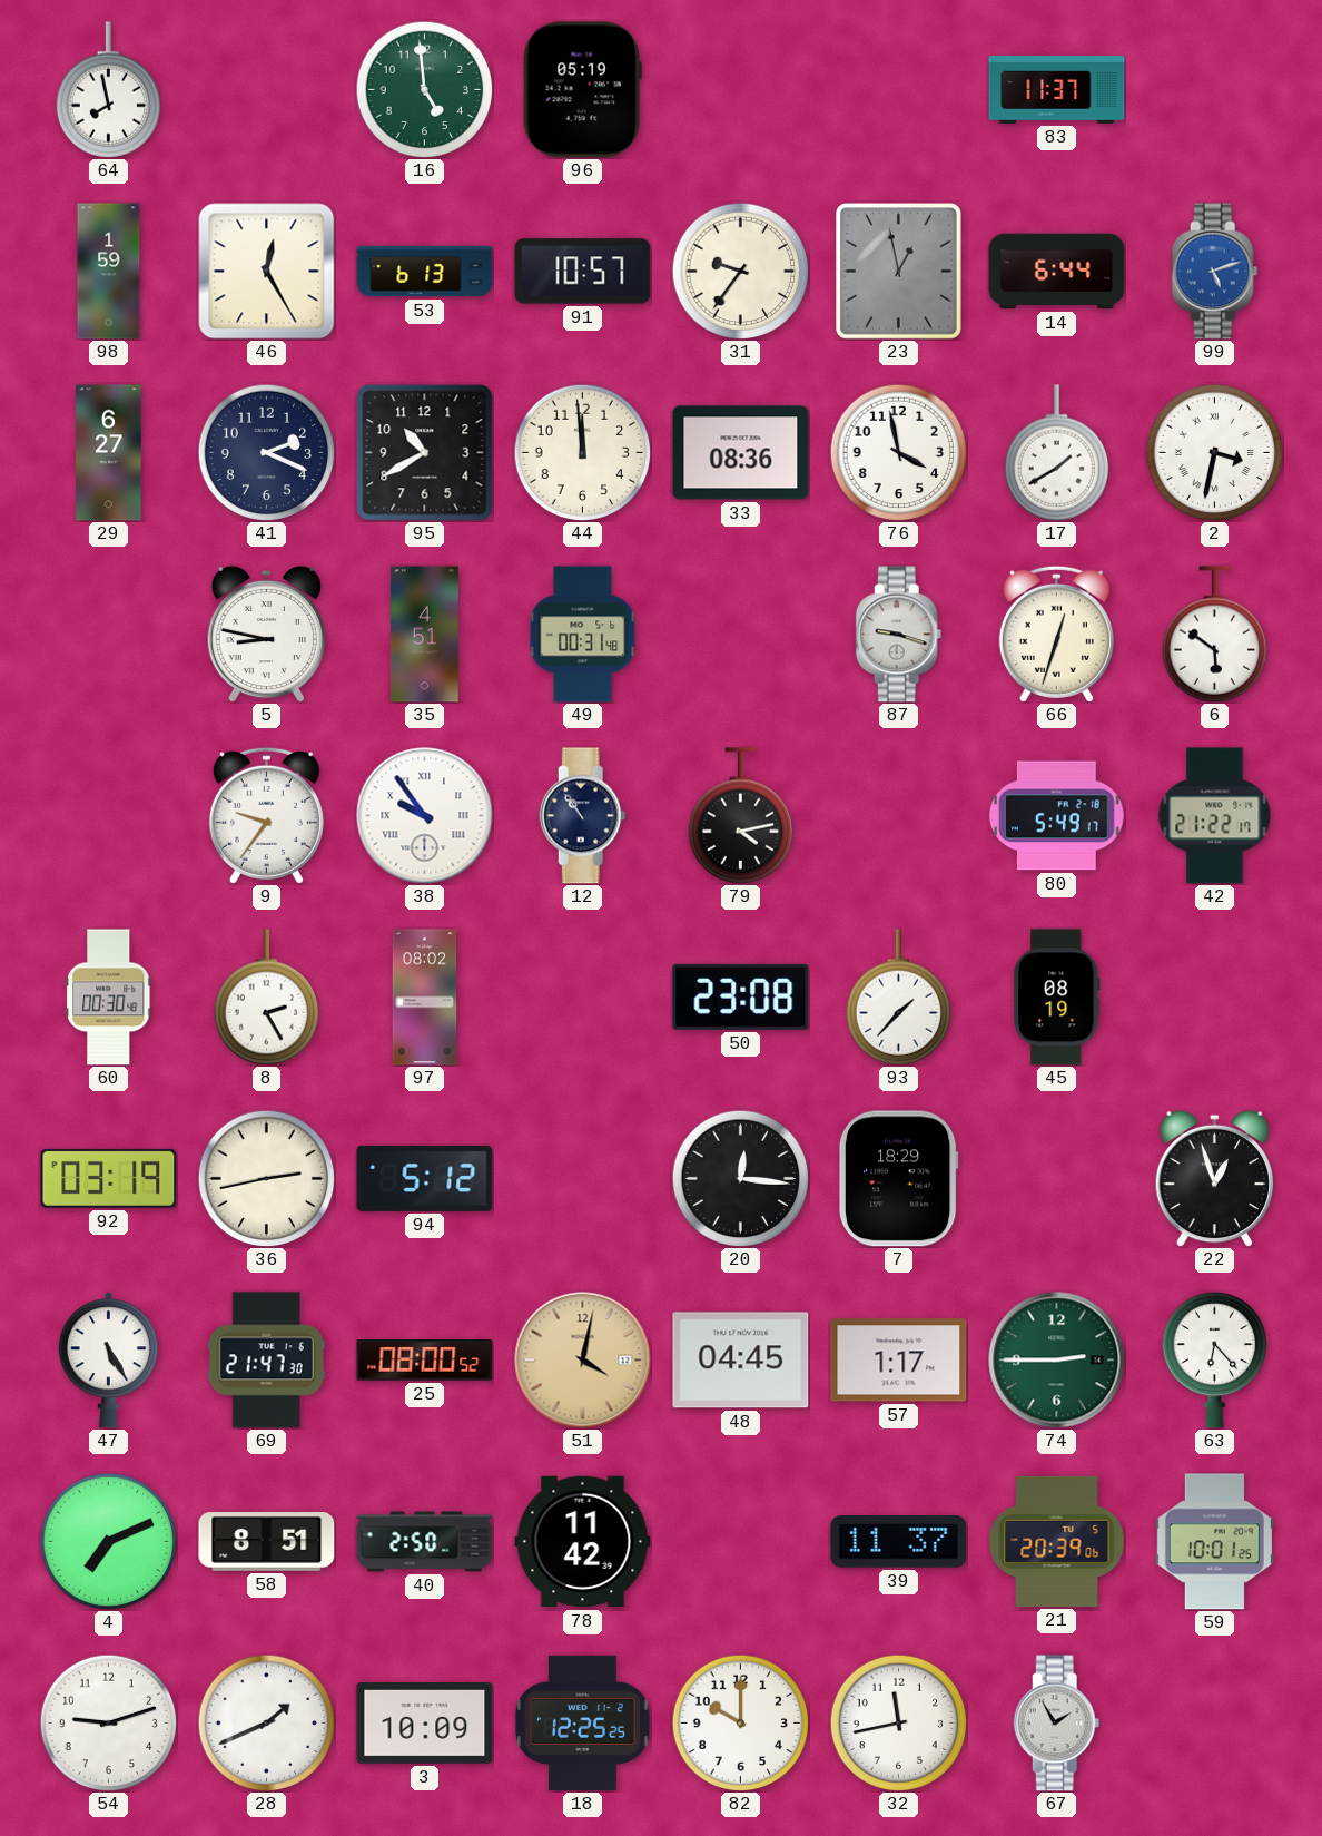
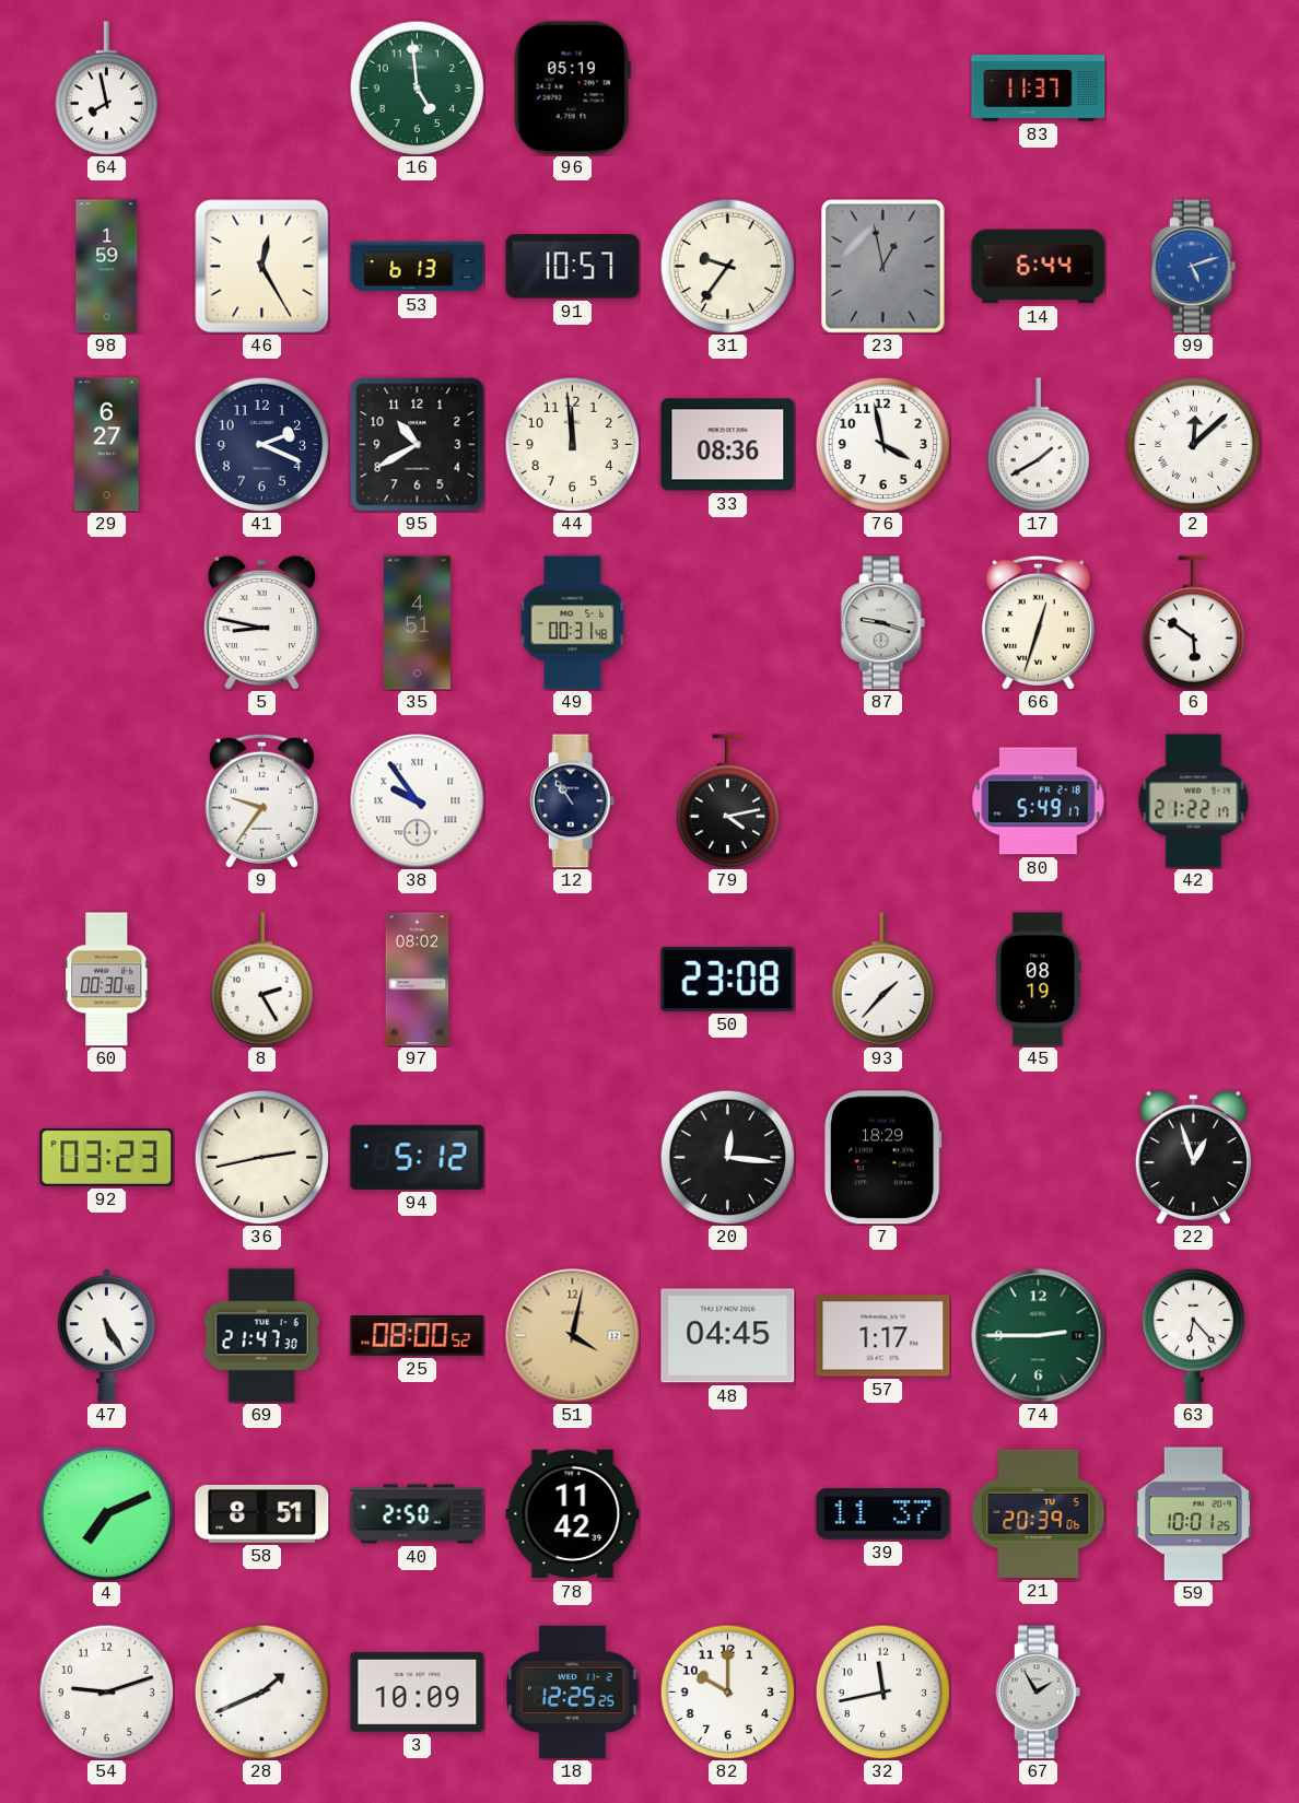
2: 3:32 -> 12:08
92: 03:19 -> 03:23
